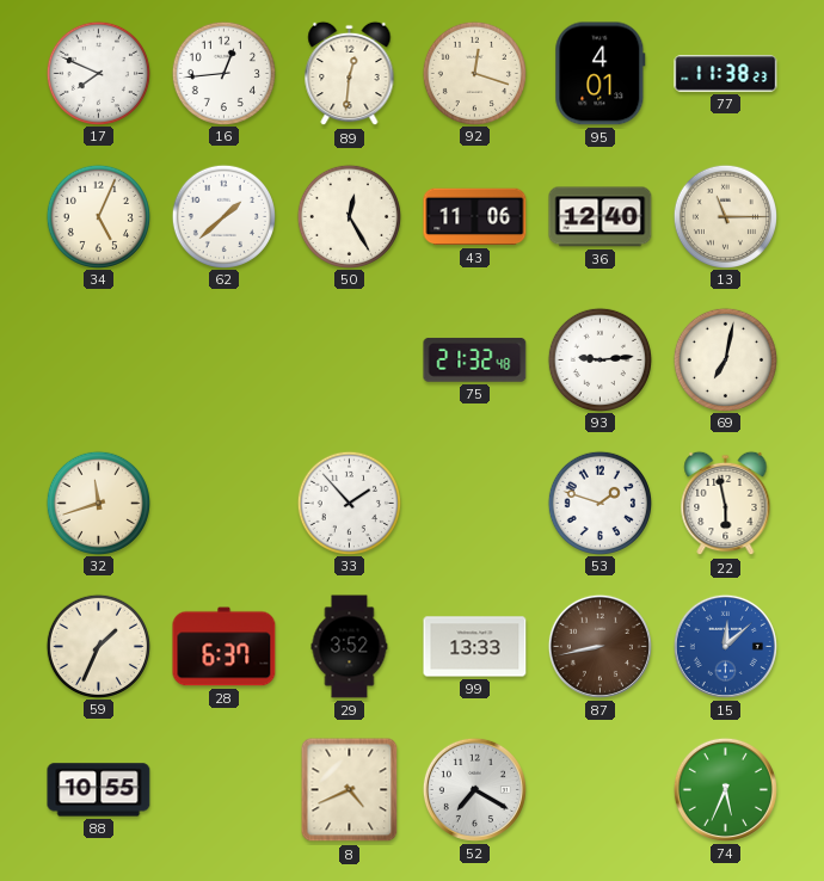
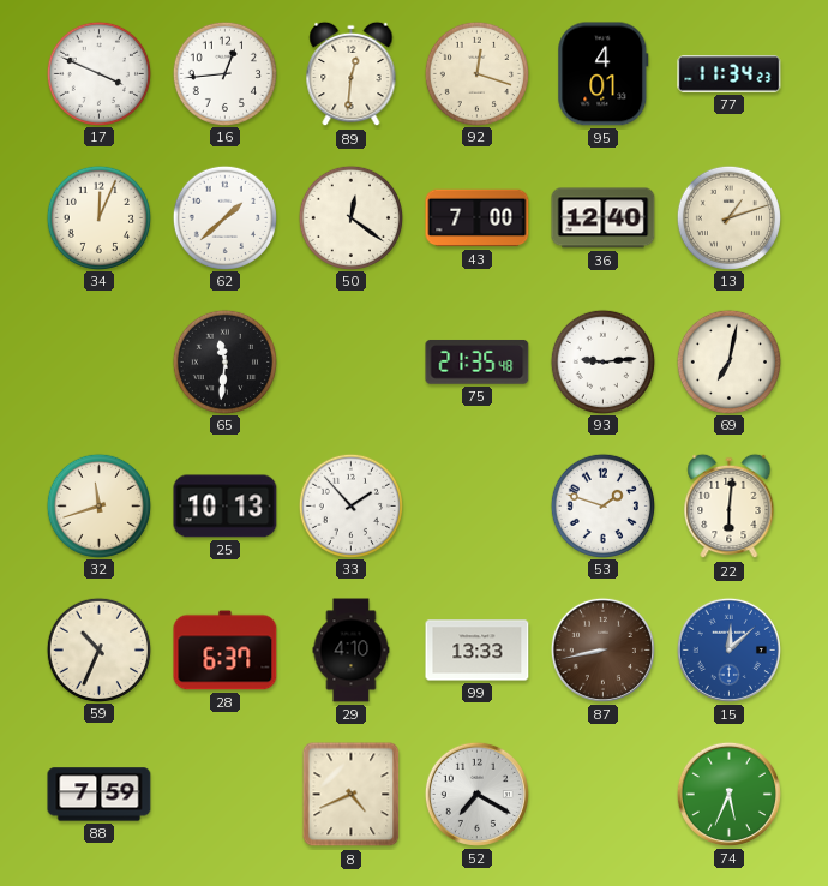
17: 7:49 -> 3:49
77: 11:38 -> 11:34
34: 5:04 -> 12:04
50: 12:25 -> 12:21
43: 11:06 -> 7:00
13: 11:15 -> 1:12
65: none -> 11:31
75: 21:32 -> 21:35
25: none -> 10:13
22: 5:58 -> 6:01
59: 1:34 -> 10:34
29: 3:52 -> 4:10
88: 10:55 -> 7:59
